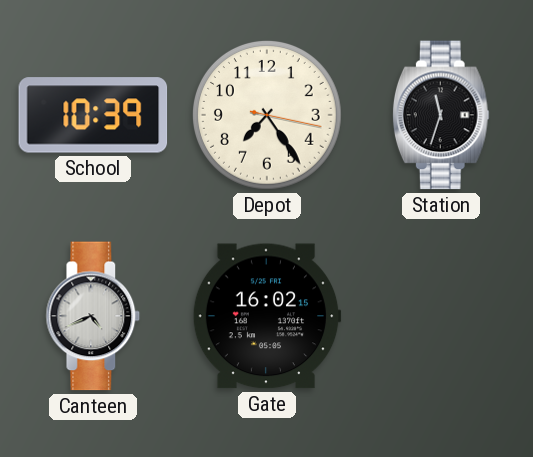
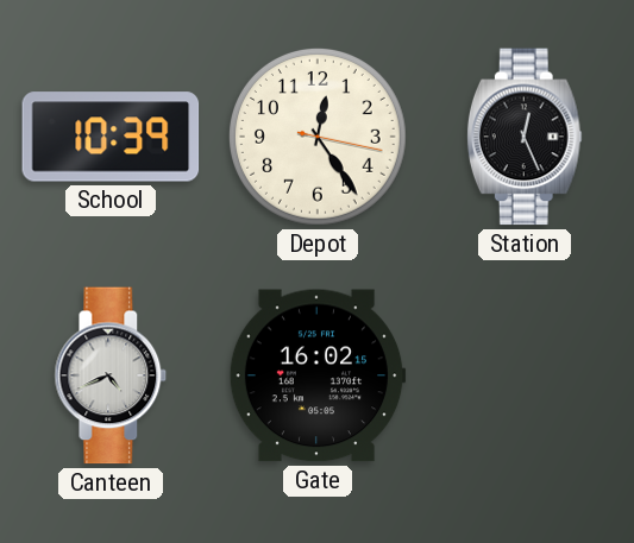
Depot: 7:24 -> 12:24
Station: 11:33 -> 12:26
